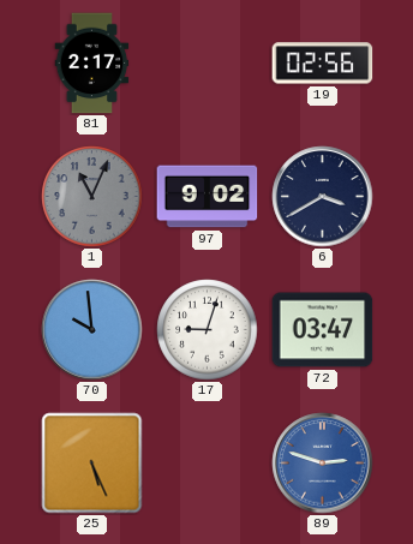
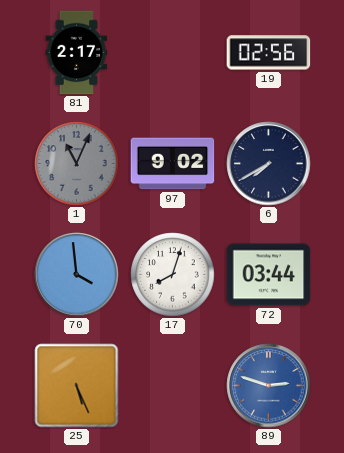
6: 3:40 -> 7:40
70: 9:59 -> 3:59
17: 9:03 -> 8:03
72: 03:47 -> 03:44
